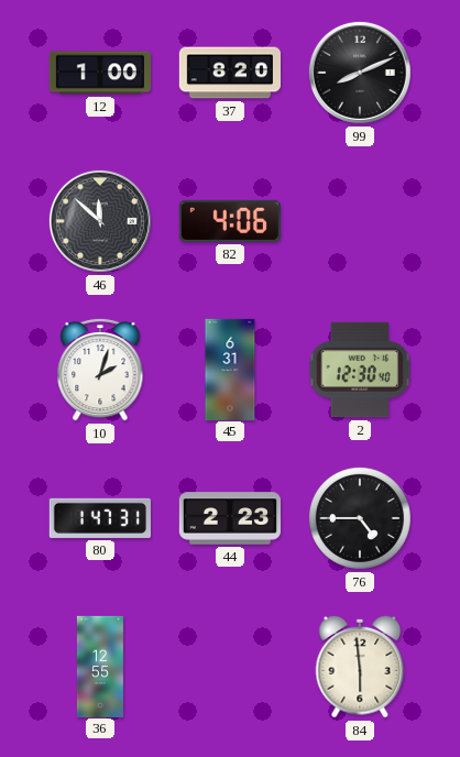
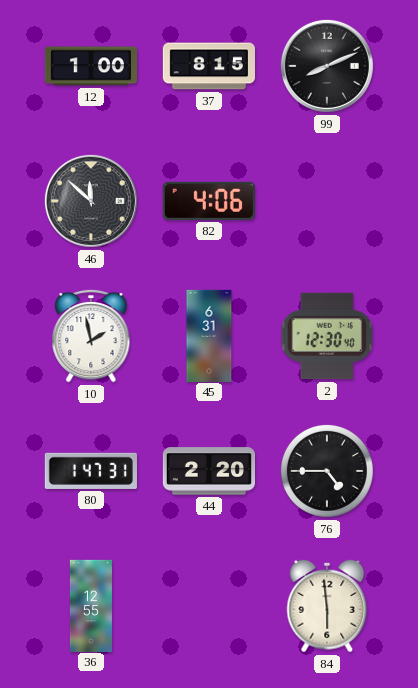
37: 8:20 -> 8:15
10: 2:03 -> 1:58
44: 2:23 -> 2:20
